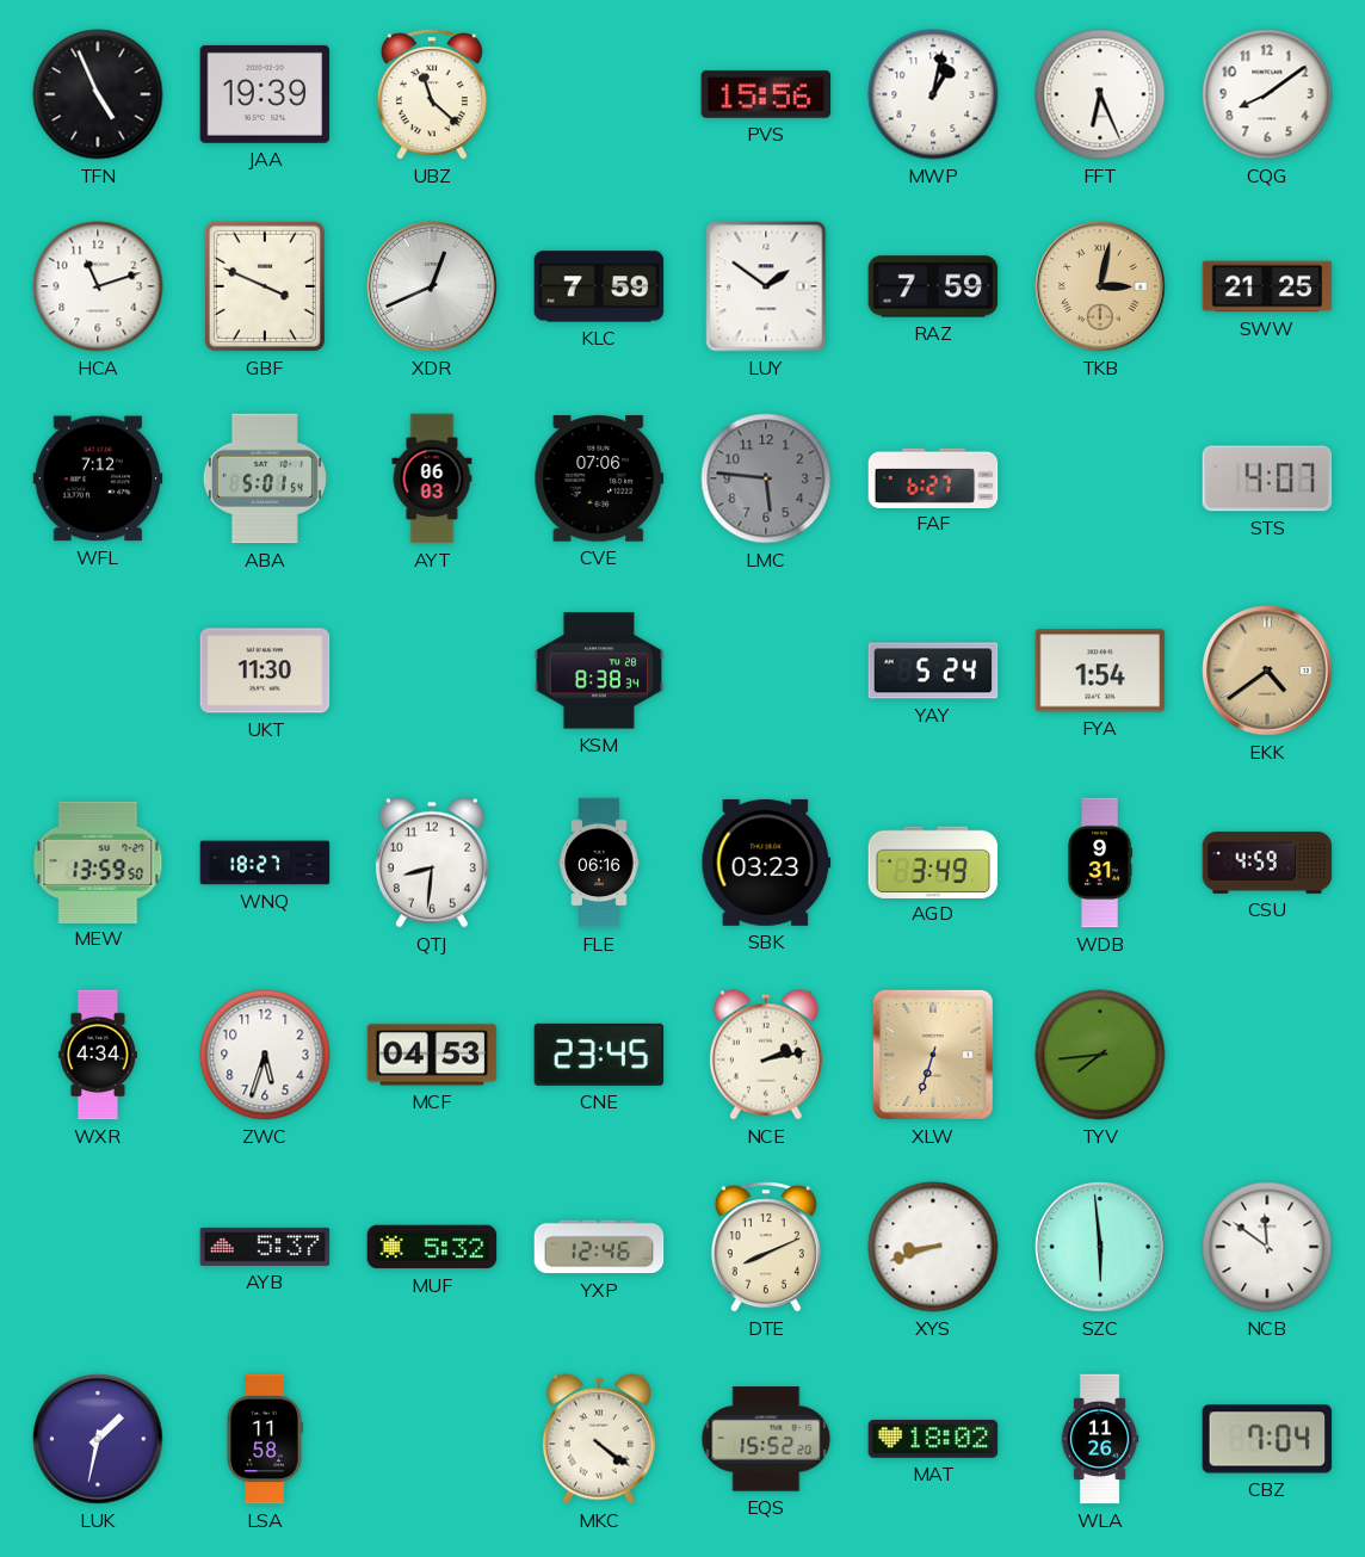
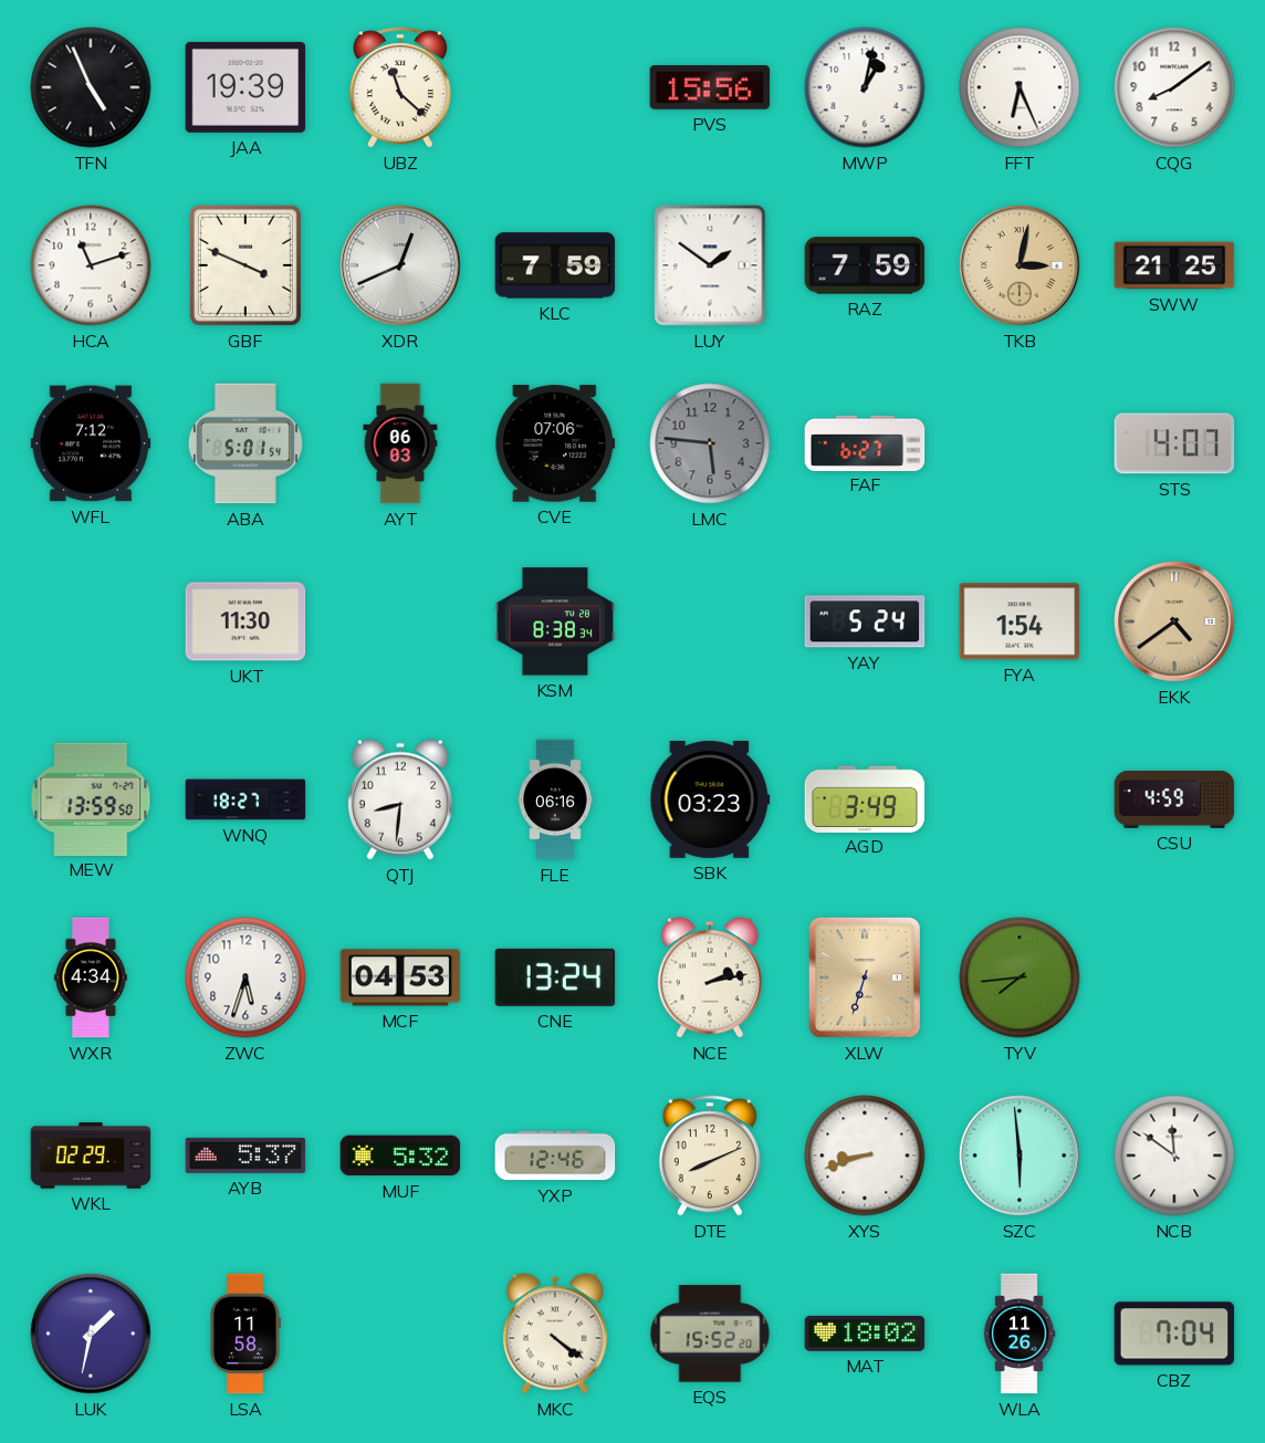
WDB: 9:31 -> none
CNE: 23:45 -> 13:24
WKL: none -> 02:29
